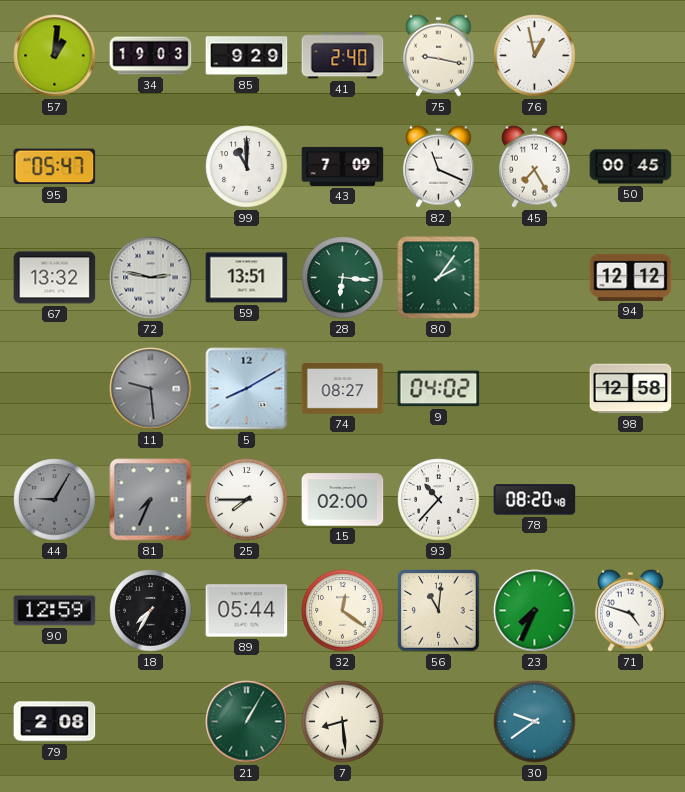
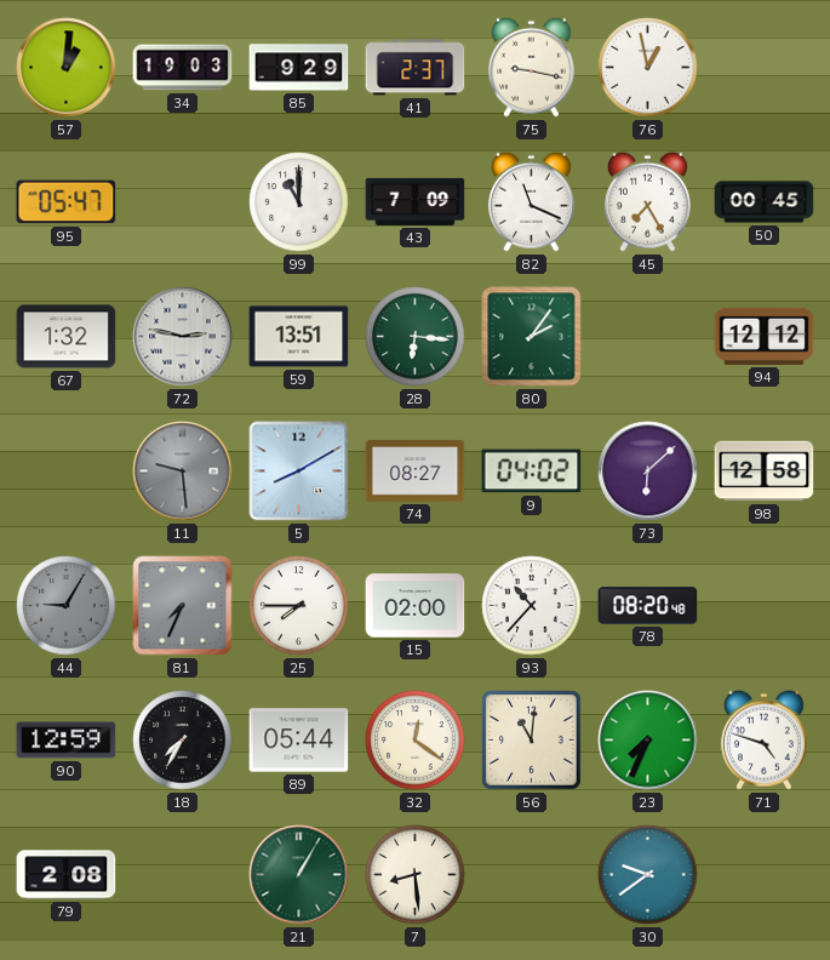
41: 2:40 -> 2:37
67: 13:32 -> 1:32
73: none -> 6:08
